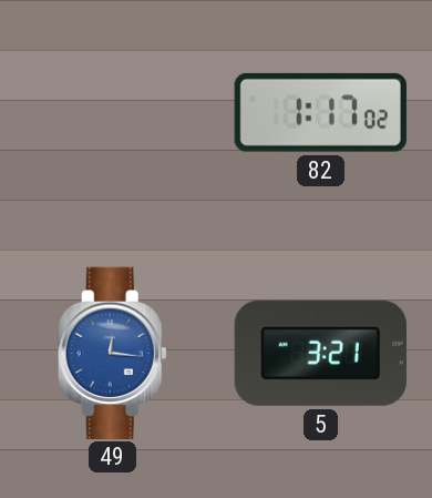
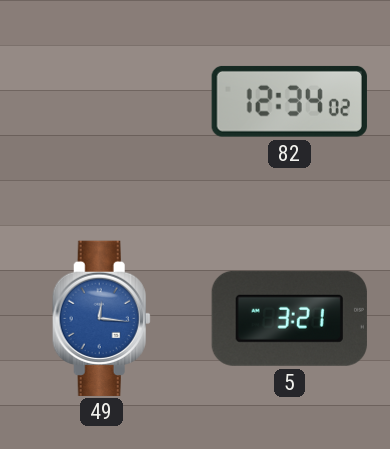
82: 1:17 -> 12:34
